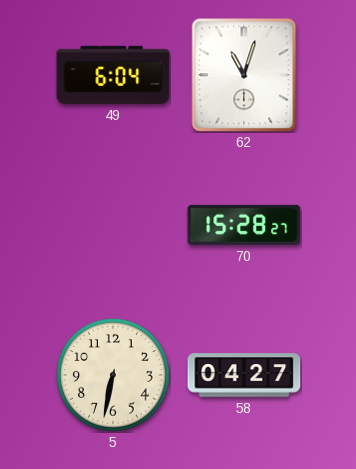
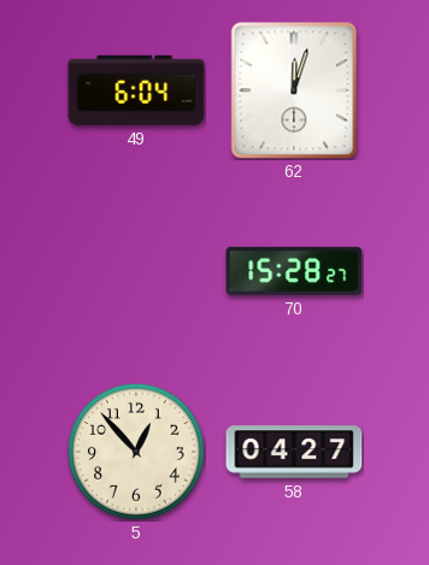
62: 11:03 -> 12:03
5: 6:32 -> 12:53
